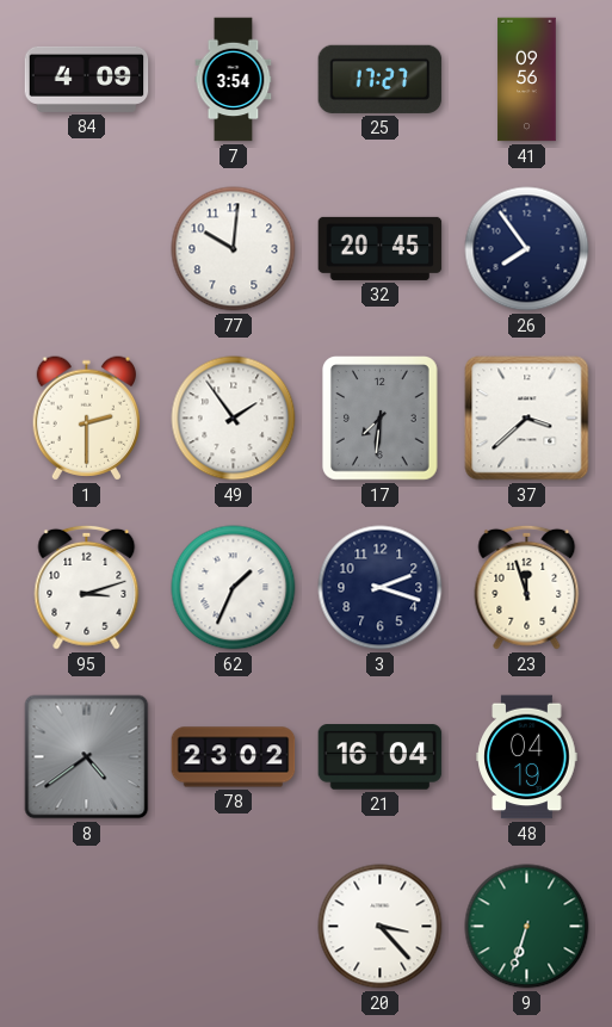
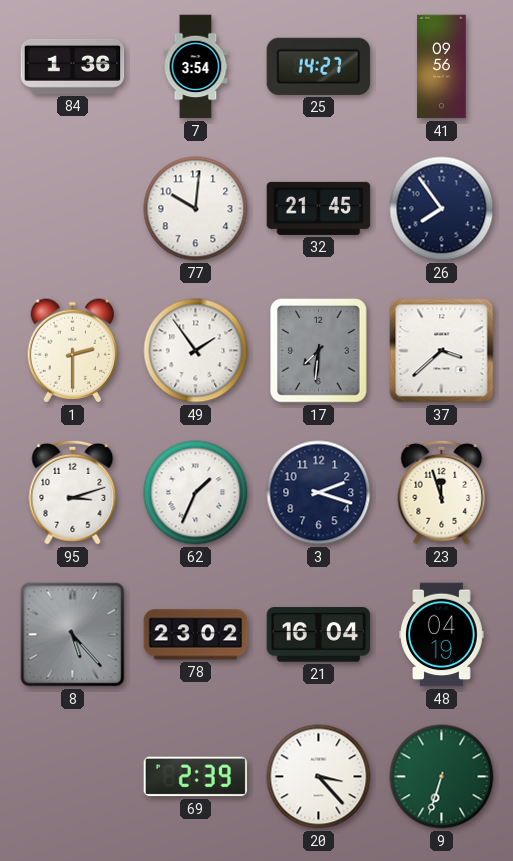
84: 4:09 -> 1:36
25: 17:27 -> 14:27
32: 20:45 -> 21:45
8: 4:39 -> 5:23
69: none -> 2:39
